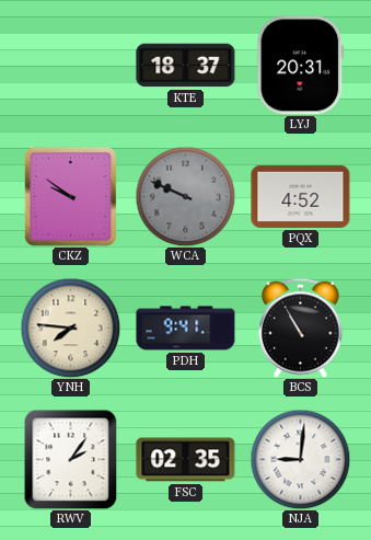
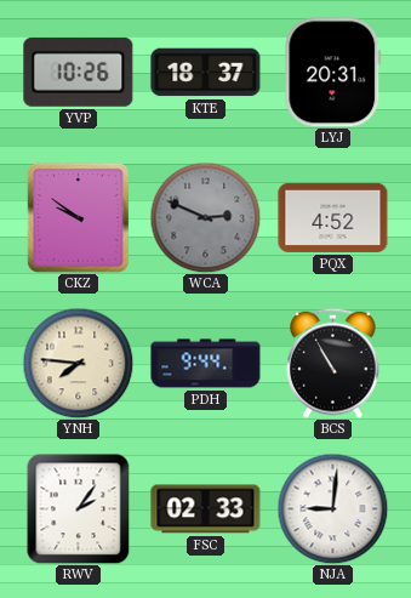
YVP: none -> 10:26
WCA: 9:49 -> 2:49
PDH: 9:41 -> 9:44
FSC: 02:35 -> 02:33
